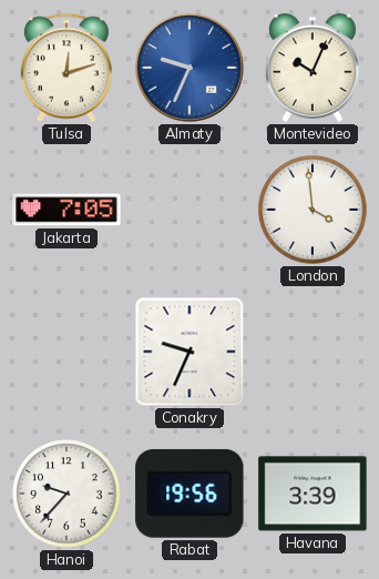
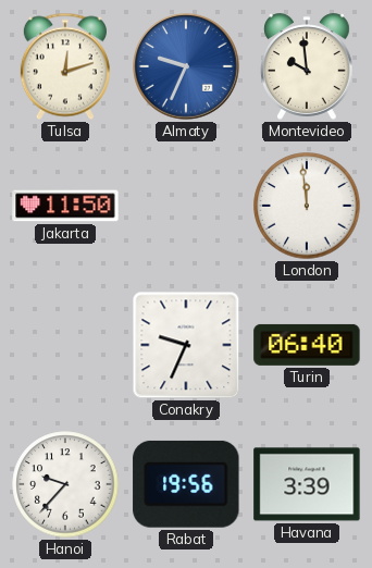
Montevideo: 10:04 -> 9:59
Jakarta: 7:05 -> 11:50
London: 3:59 -> 11:59
Turin: none -> 06:40
